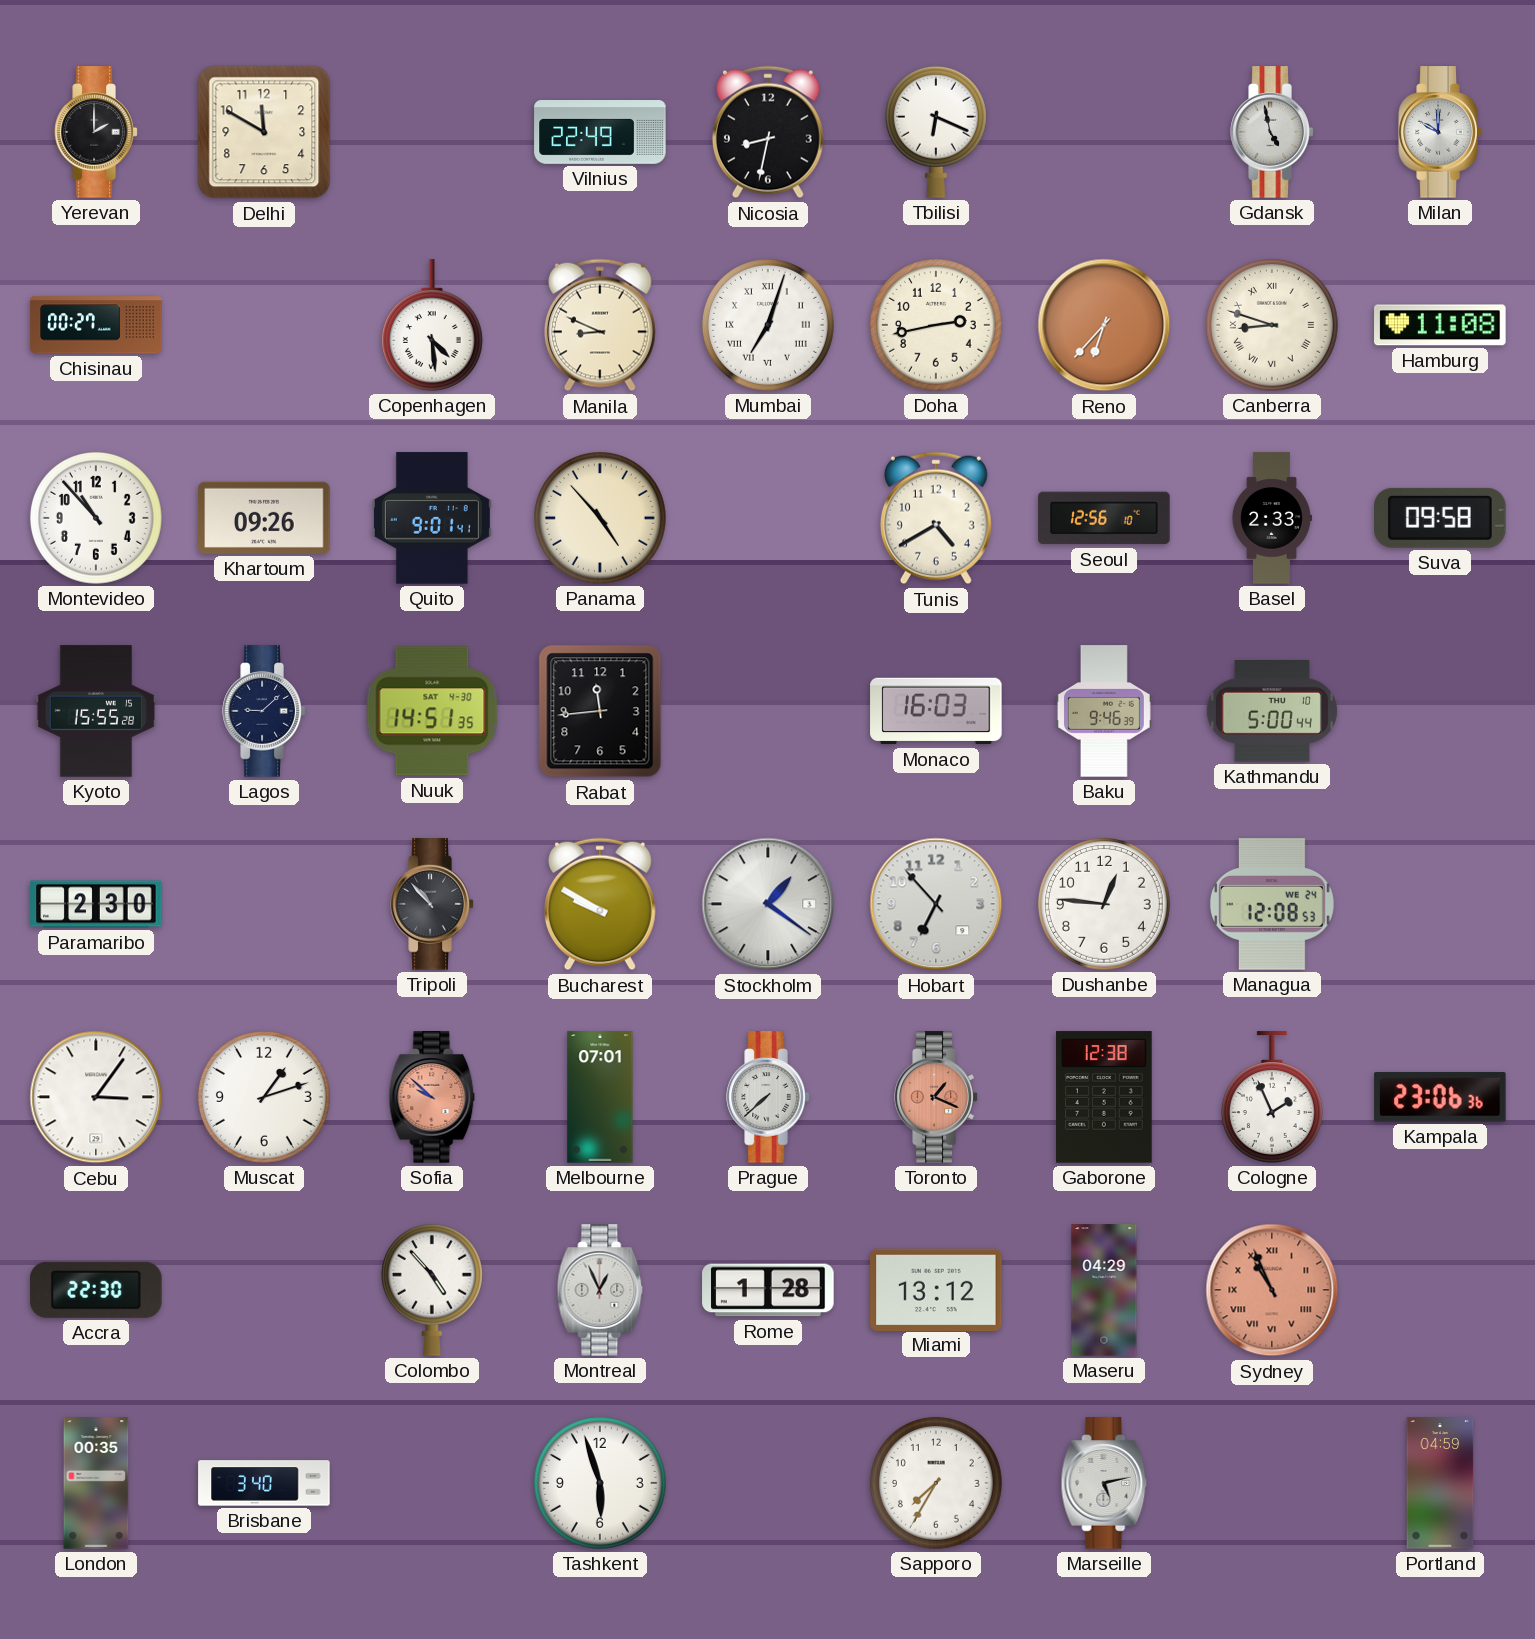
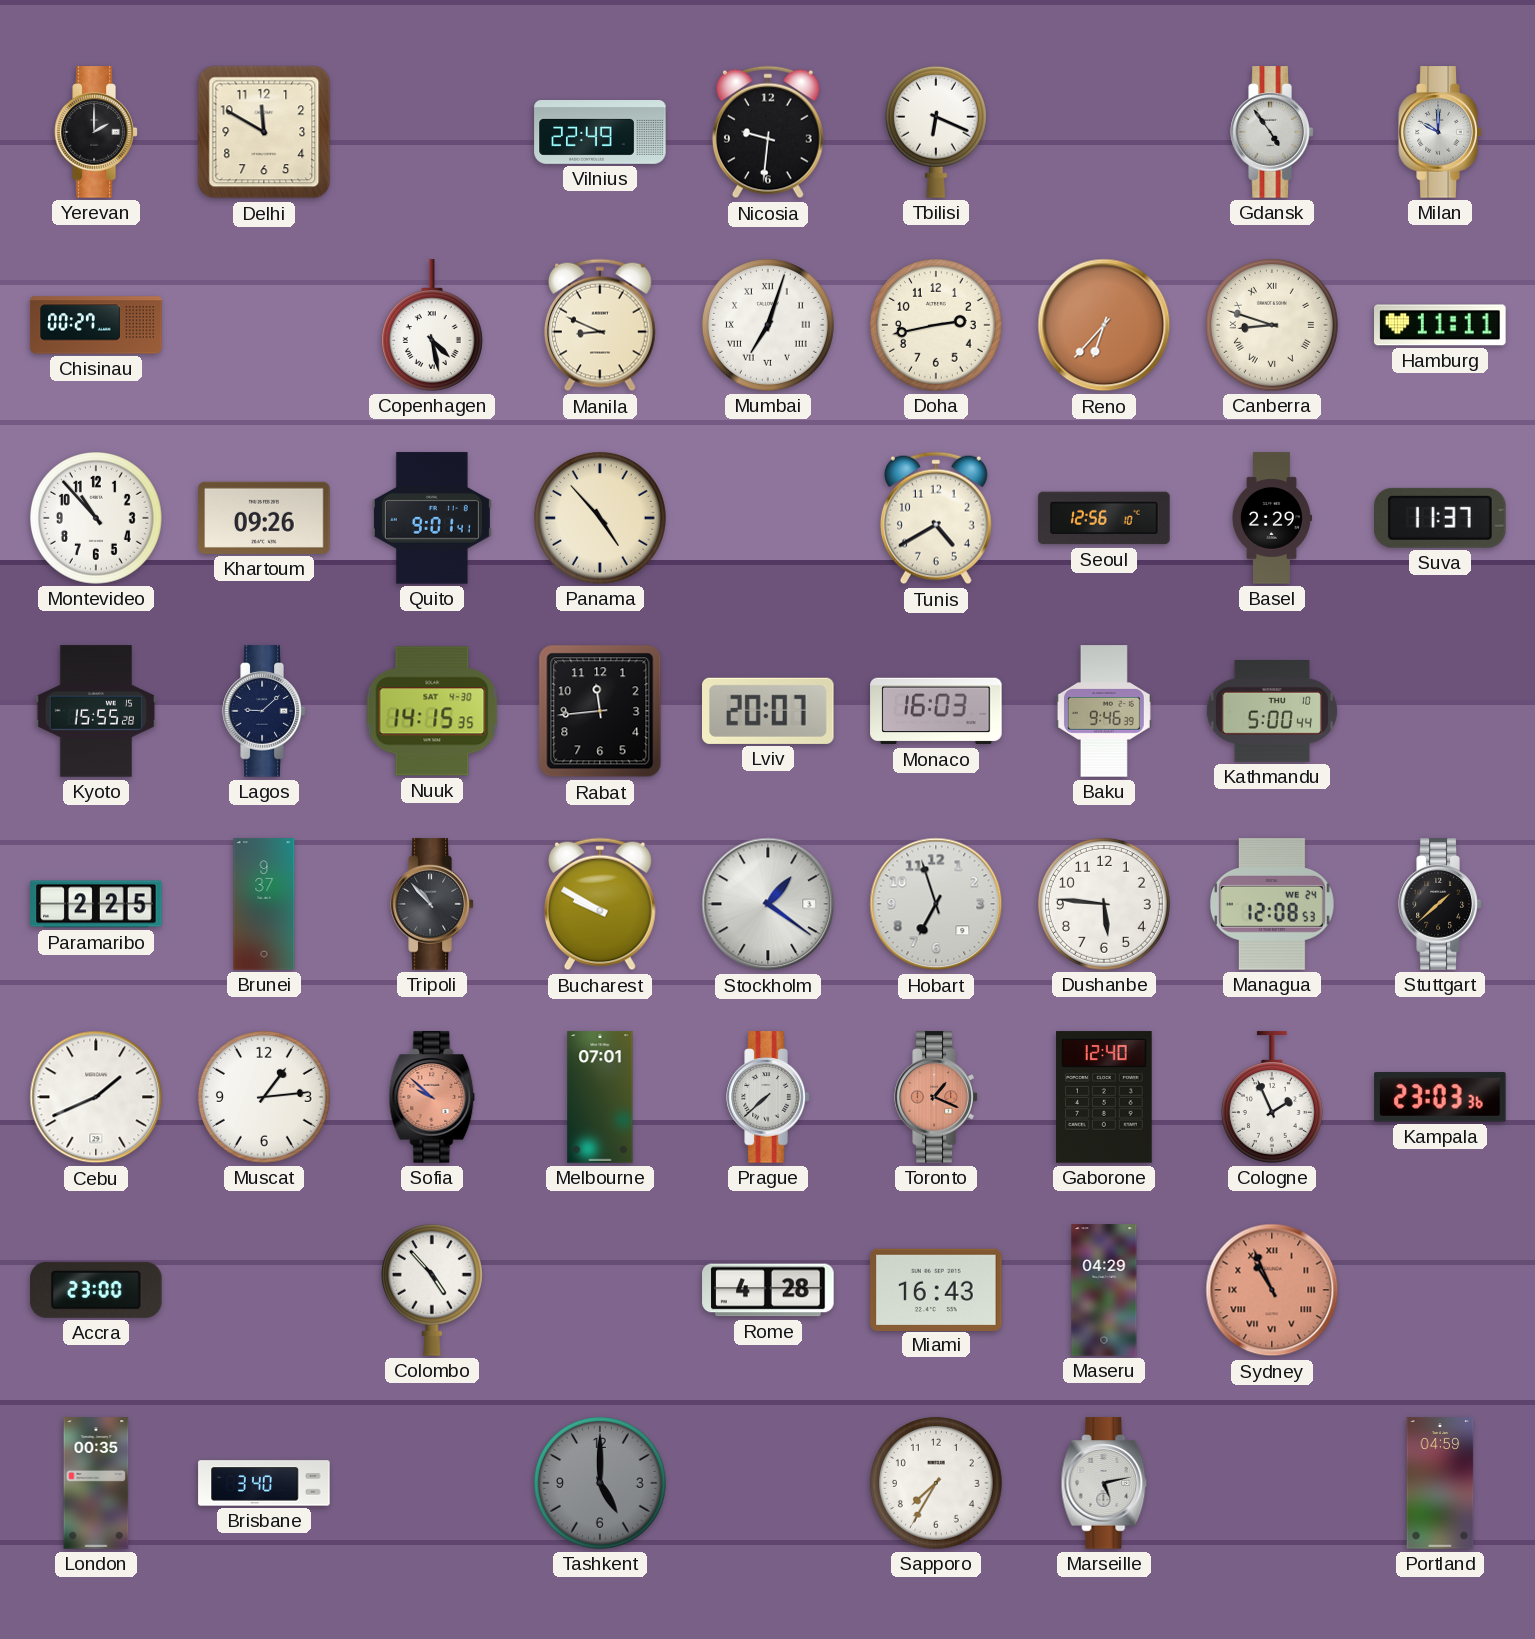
Nicosia: 8:32 -> 9:31
Gdansk: 4:58 -> 4:54
Copenhagen: 4:29 -> 4:28
Hamburg: 11:08 -> 11:11
Basel: 2:33 -> 2:29
Suva: 09:58 -> 11:37
Nuuk: 14:51 -> 14:15
Lviv: none -> 20:07
Paramaribo: 2:30 -> 2:25
Brunei: none -> 9:37
Hobart: 6:53 -> 6:57
Dushanbe: 12:46 -> 5:46
Stuttgart: none -> 1:38
Cebu: 3:06 -> 1:41
Muscat: 1:12 -> 1:14
Gaborone: 12:38 -> 12:40
Kampala: 23:06 -> 23:03
Accra: 22:30 -> 23:00
Montreal: 12:56 -> none
Rome: 1:28 -> 4:28
Miami: 13:12 -> 16:43
Tashkent: 5:57 -> 5:00
Tashkent dial: white -> grey
